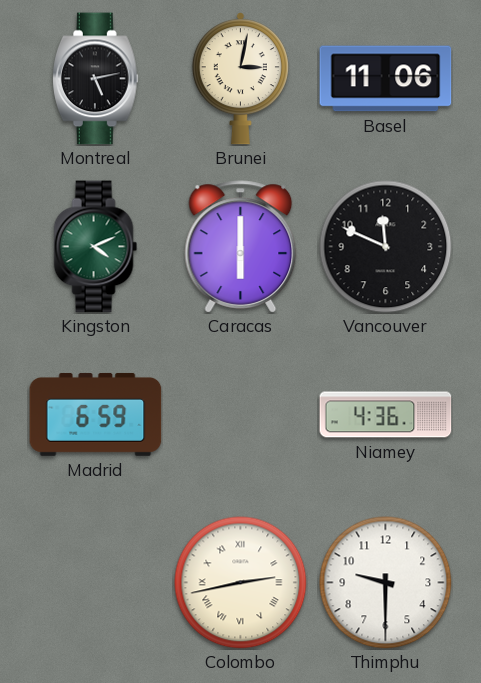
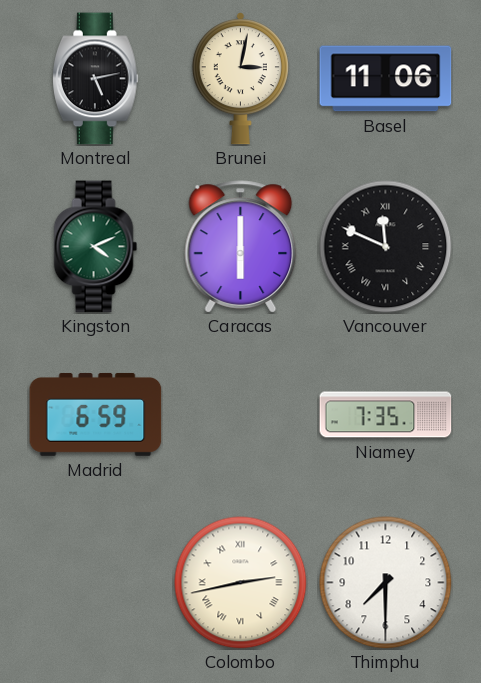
Vancouver numerals: Arabic -> Roman
Niamey: 4:36 -> 7:35
Thimphu: 9:30 -> 7:30
